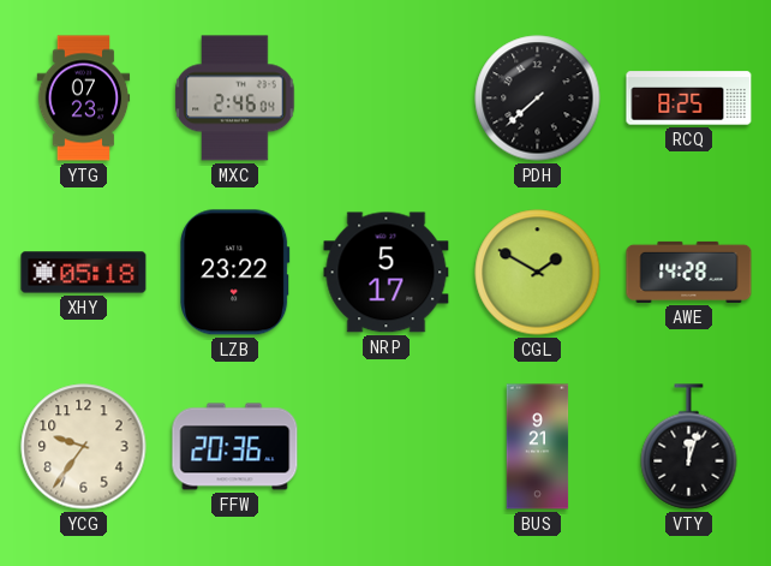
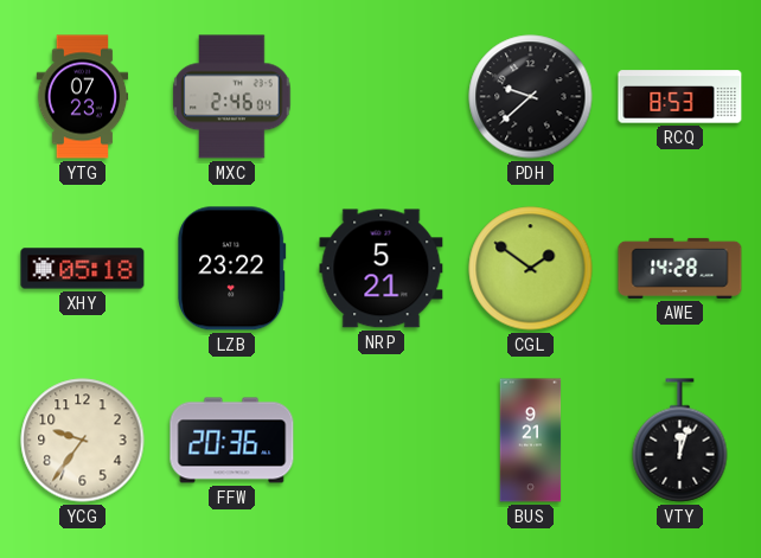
PDH: 7:38 -> 9:38
RCQ: 8:25 -> 8:53
NRP: 5:17 -> 5:21
CGL: 1:50 -> 1:51
